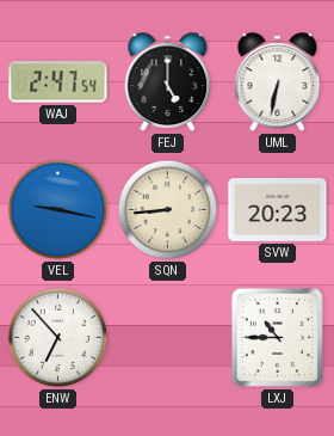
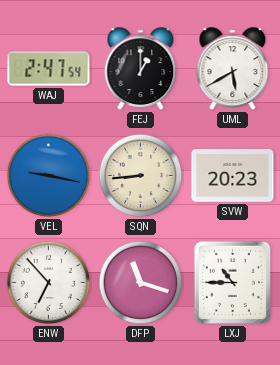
FEJ: 5:00 -> 1:00
UML: 6:32 -> 5:40
DFP: none -> 11:18
